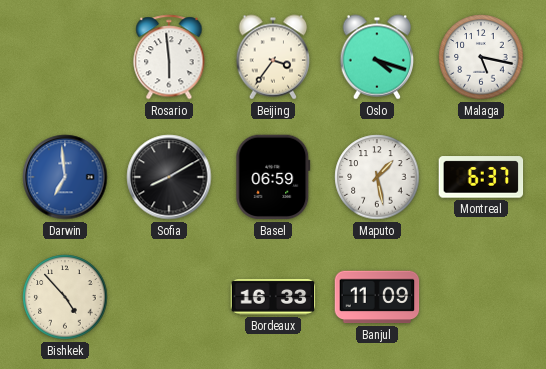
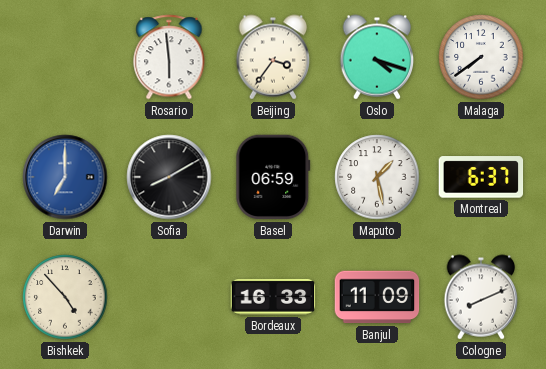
Malaga: 5:17 -> 7:39
Darwin: 6:59 -> 7:00
Cologne: none -> 8:11
